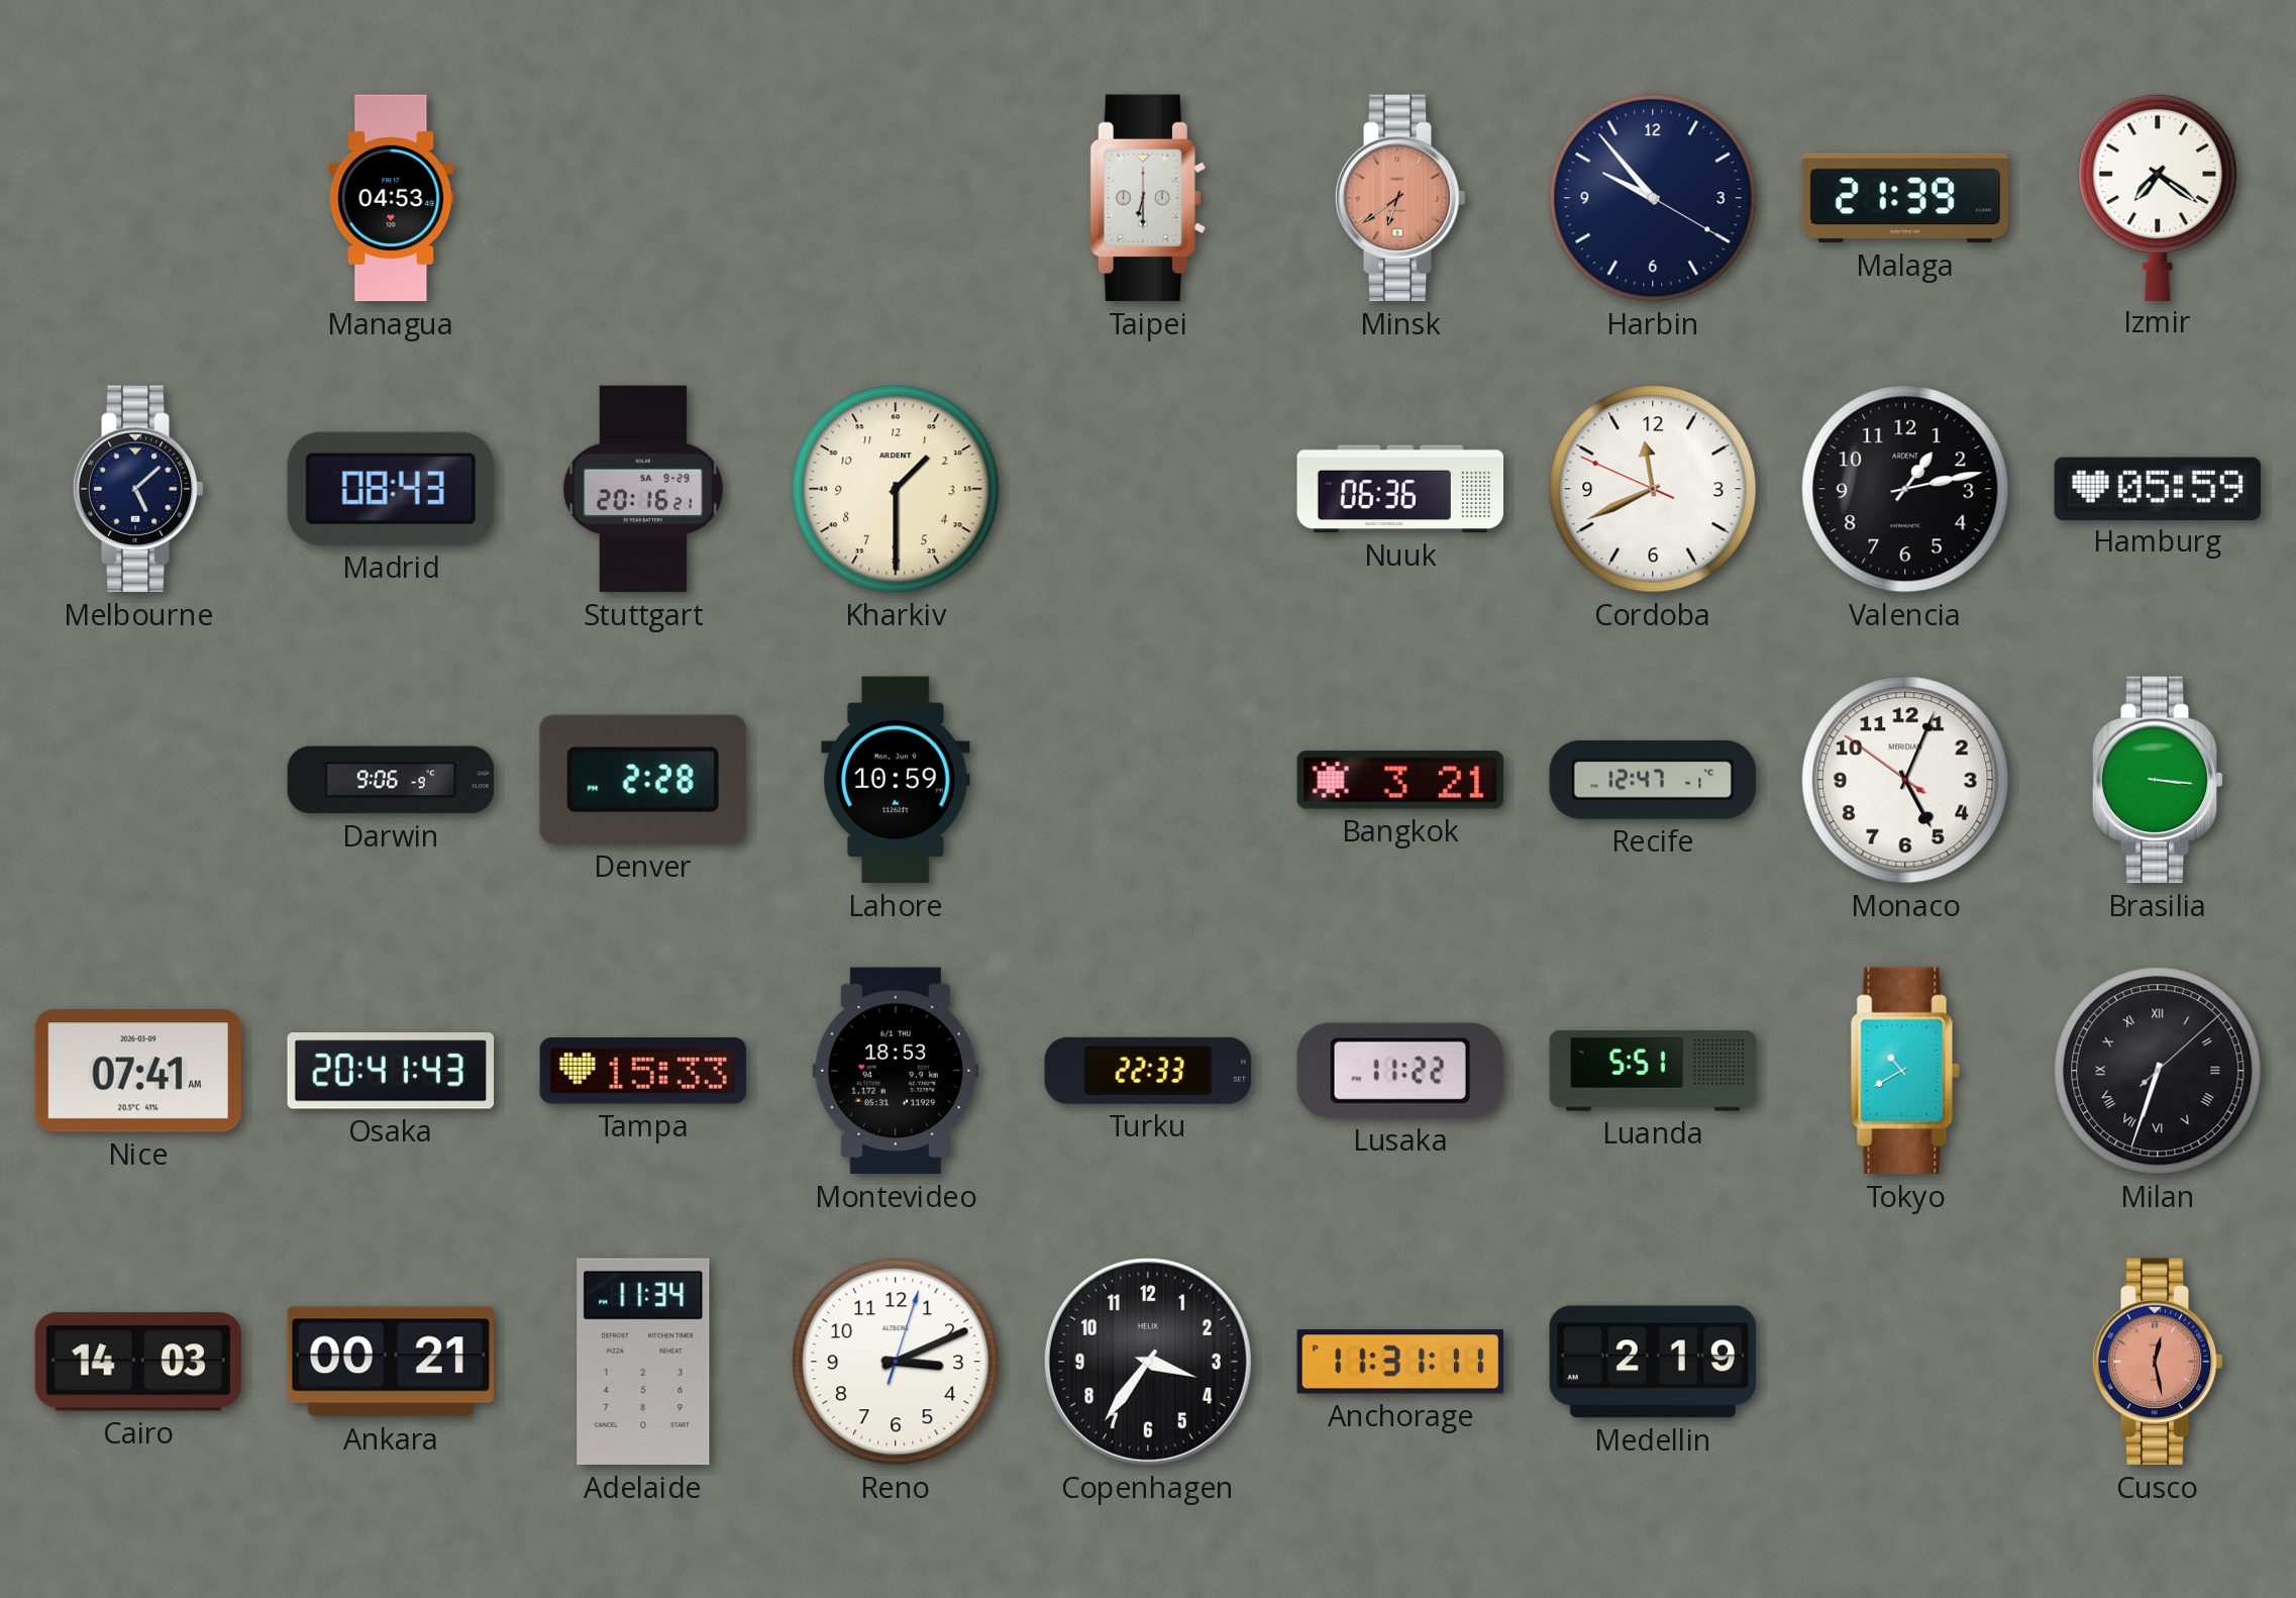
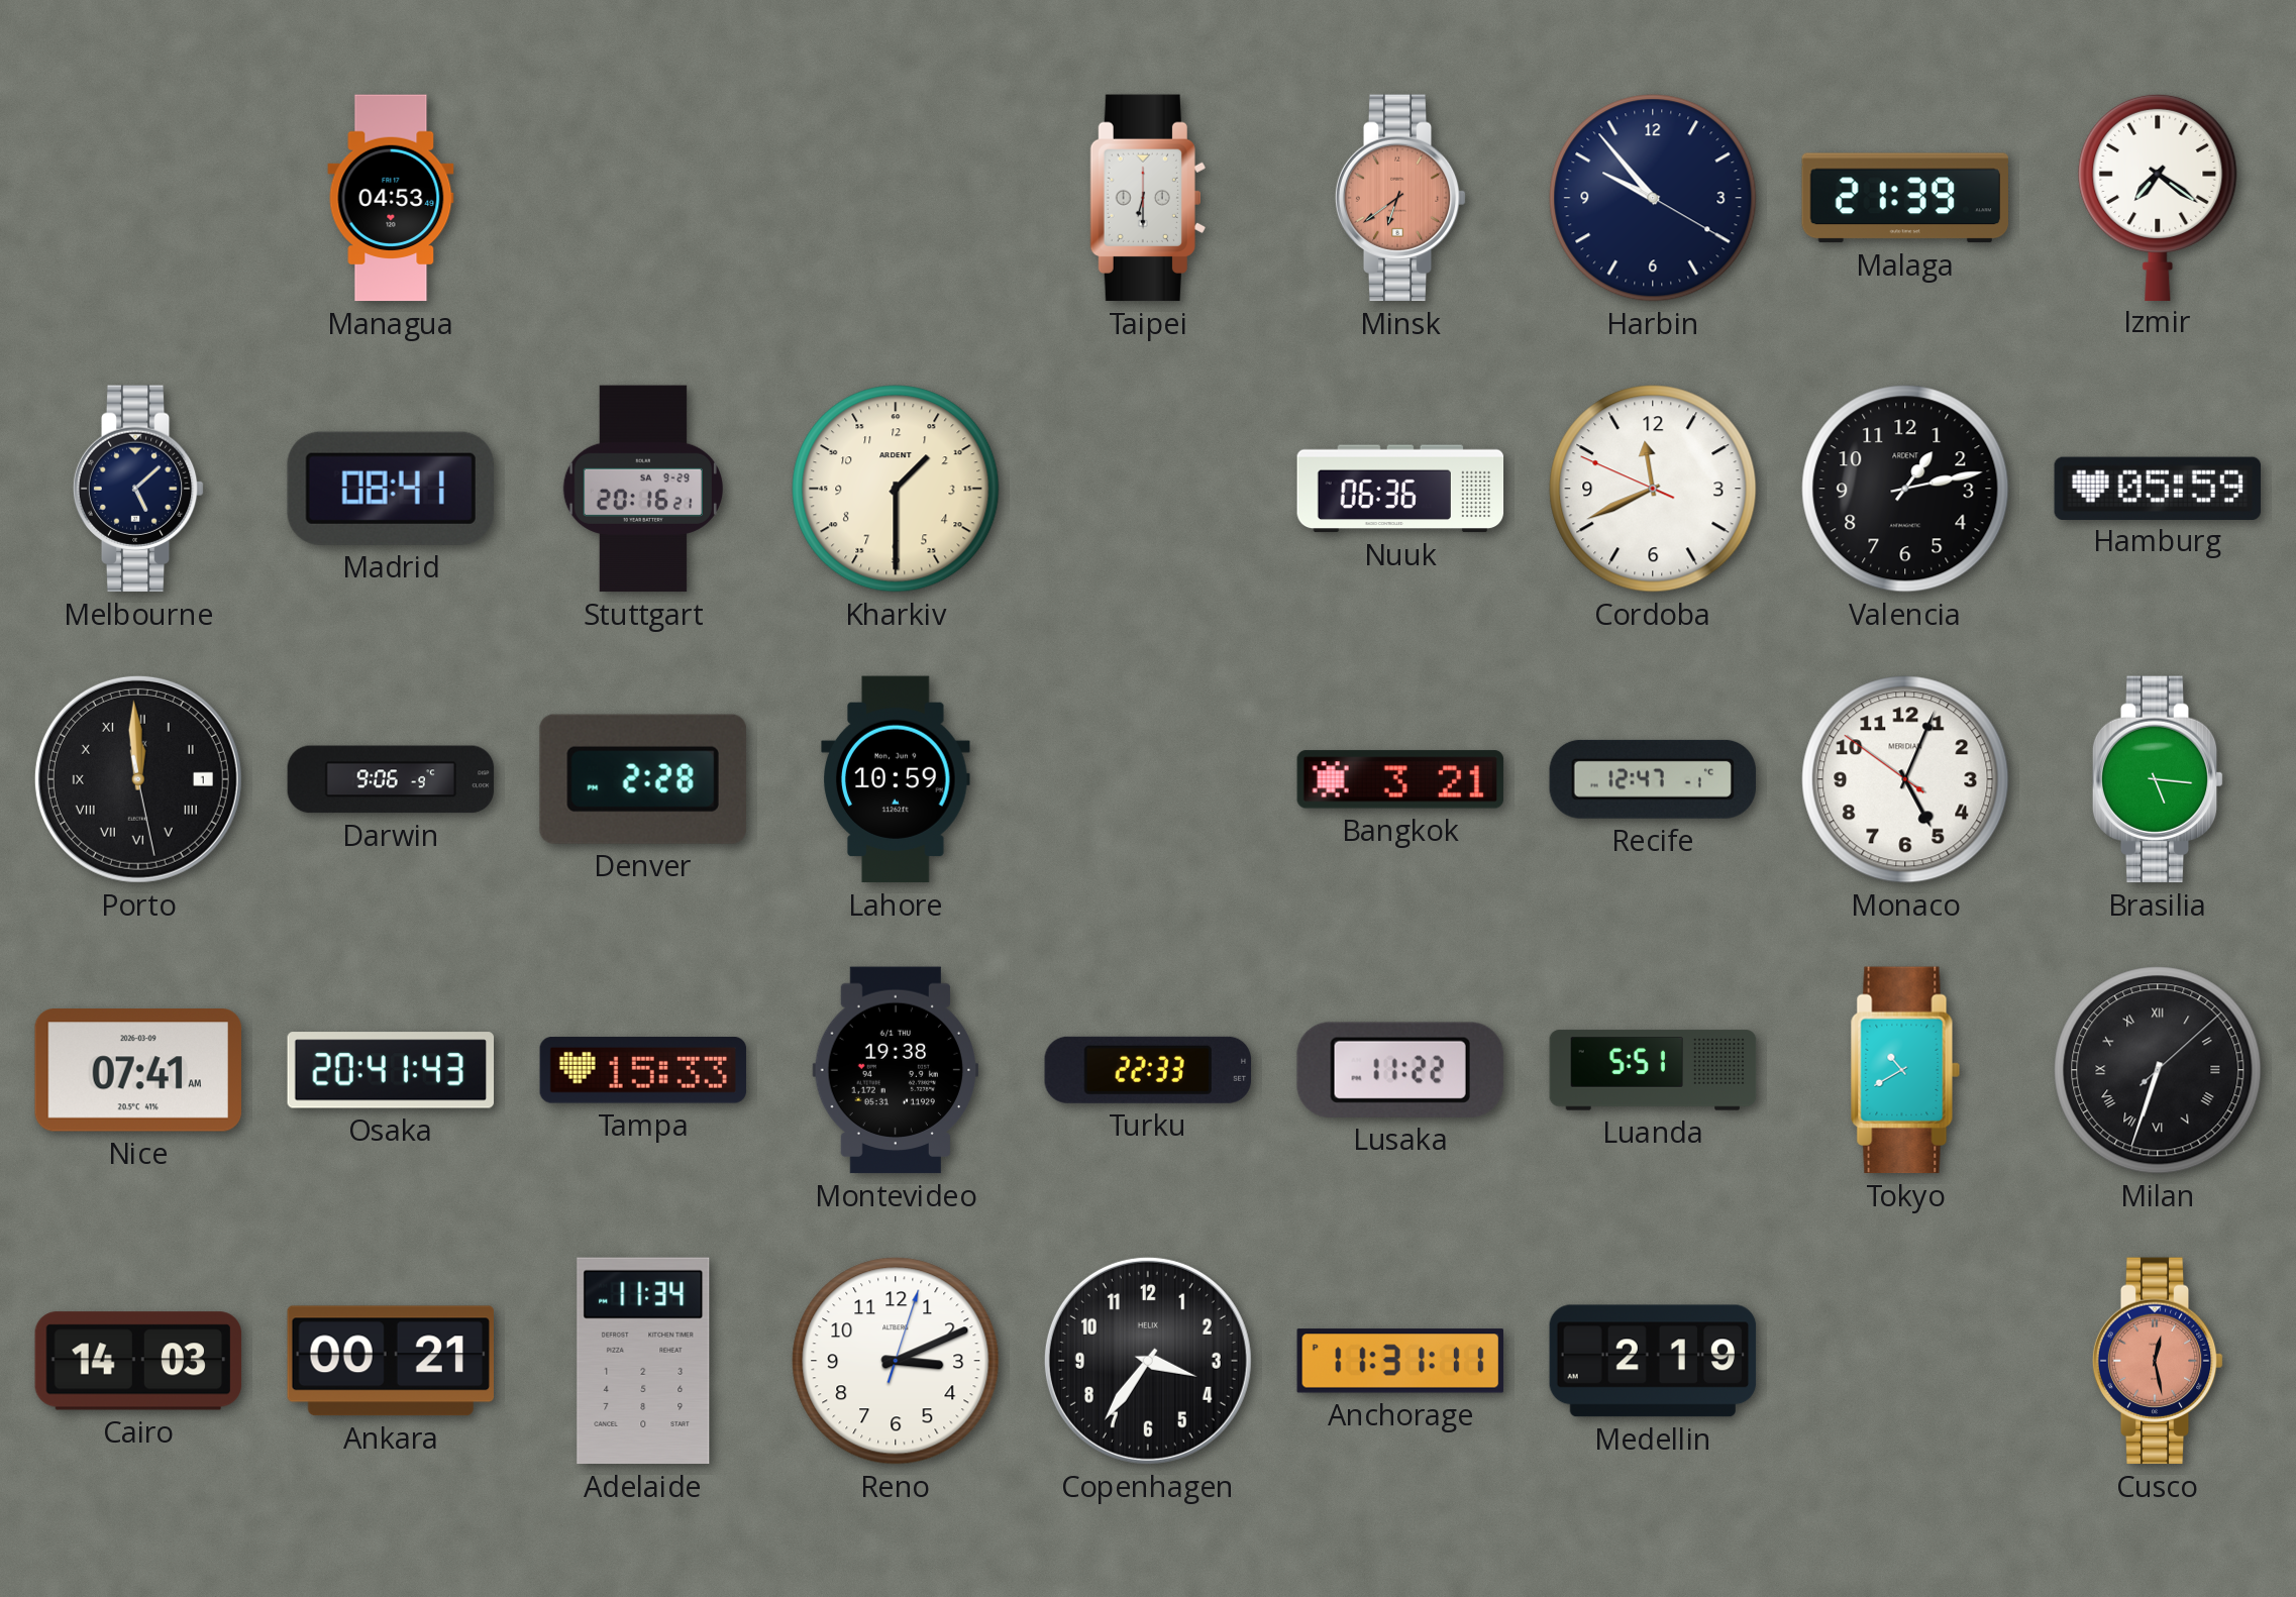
Madrid: 08:43 -> 08:41
Porto: none -> 11:59
Brasilia: 3:16 -> 5:16
Montevideo: 18:53 -> 19:38
